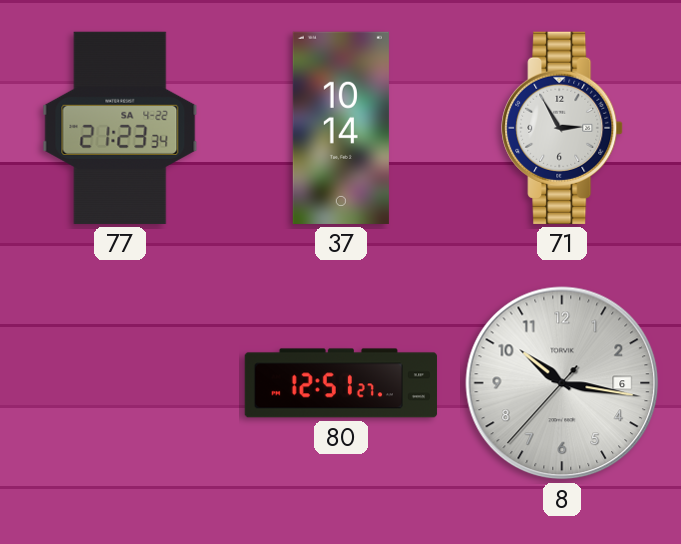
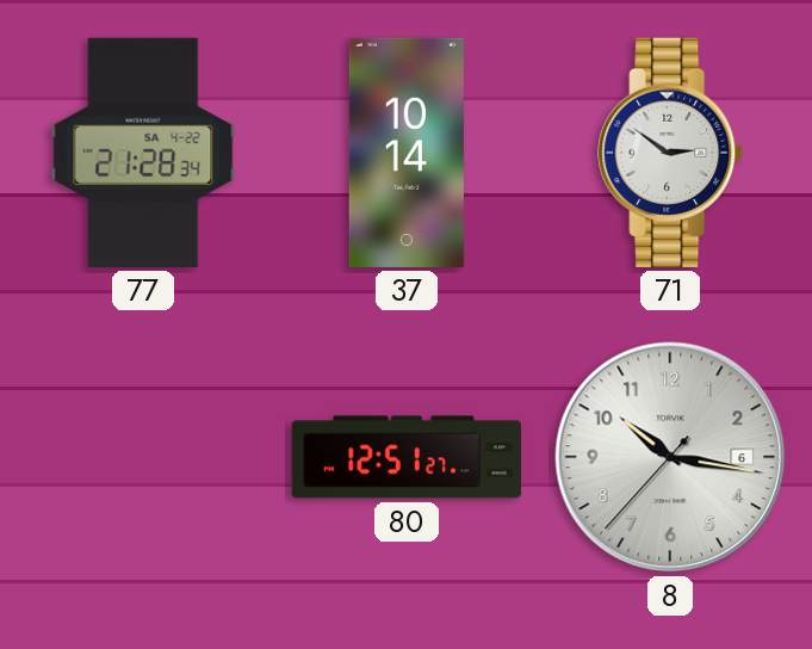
77: 21:23 -> 21:28
71: 2:55 -> 2:51
